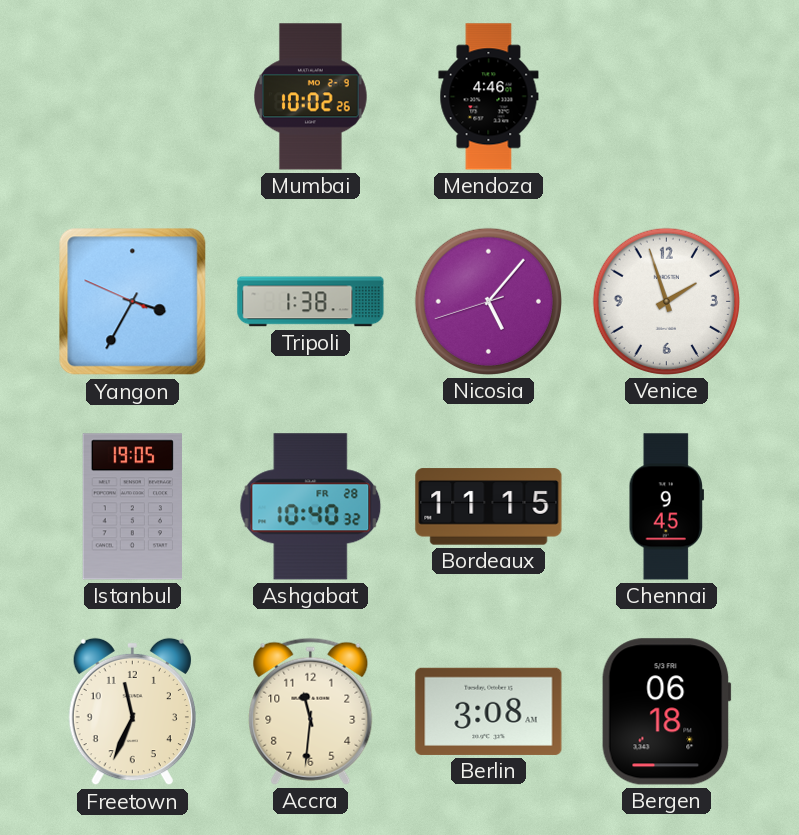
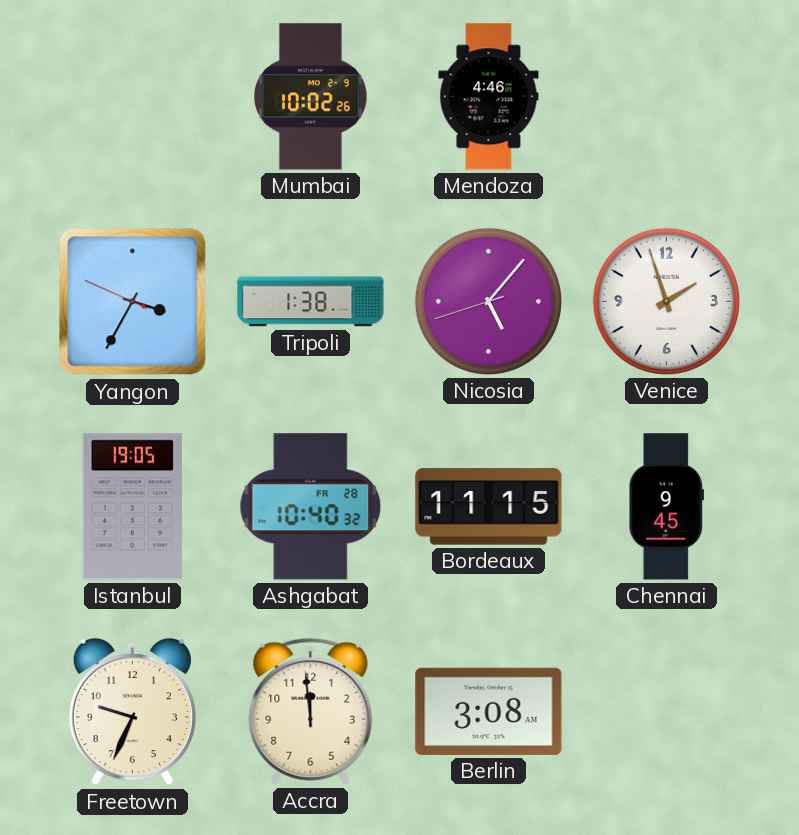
Freetown: 11:34 -> 9:34
Accra: 11:31 -> 11:59
Bergen: 06:18 -> none
